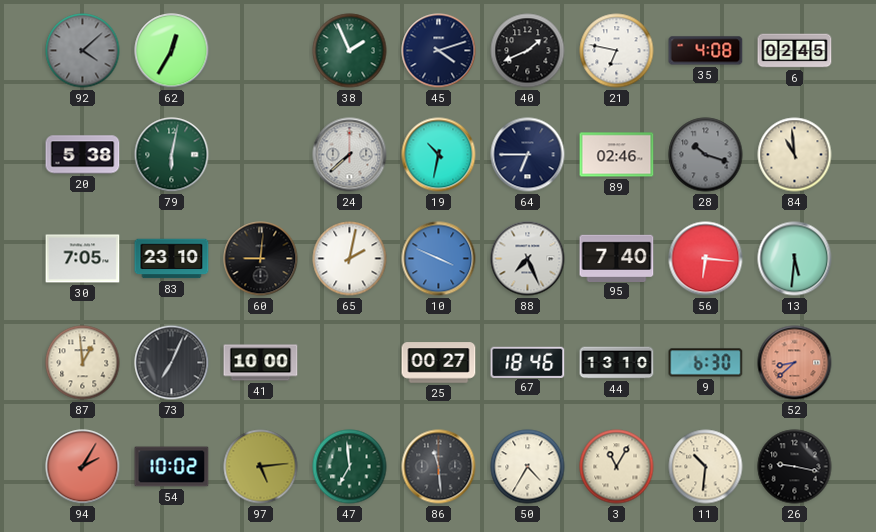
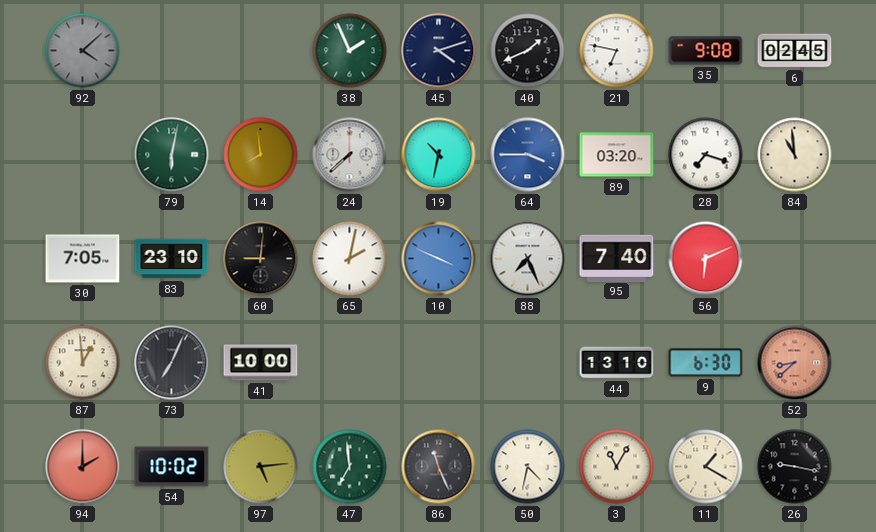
62: 12:35 -> none
35: 4:08 -> 9:08
20: 5:38 -> none
14: none -> 7:59
64: 6:45 -> 3:45
64 dial: navy -> blue
89: 02:46 -> 03:20
28: 10:18 -> 7:18
28 dial: grey -> white
56: 6:16 -> 6:11
13: 5:31 -> none
25: 00:27 -> none
67: 18:46 -> none
94: 2:05 -> 2:00
86: 11:29 -> 11:26
50: 4:35 -> 4:32
11: 10:31 -> 1:20
